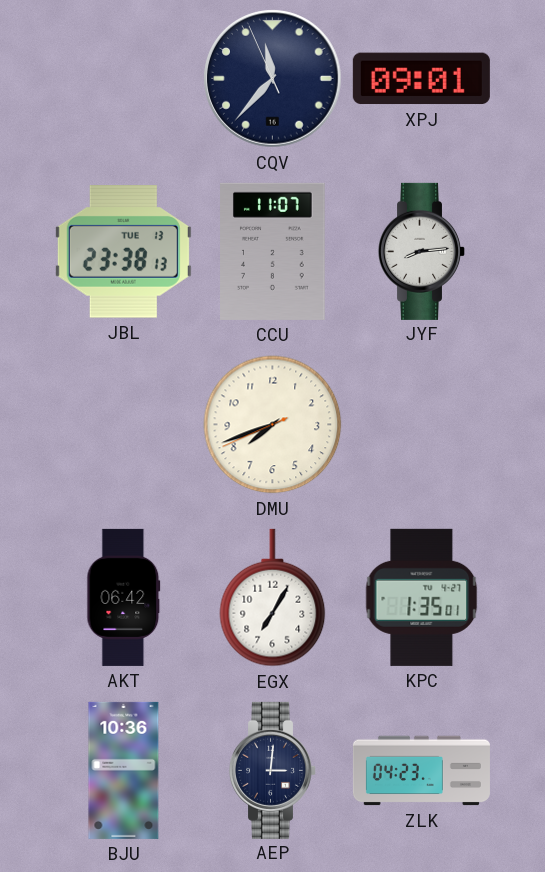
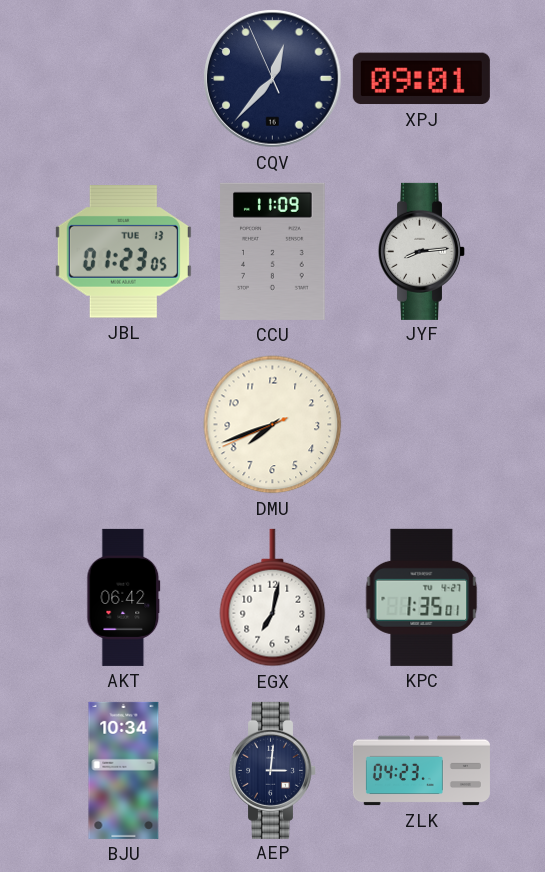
CQV: 11:36 -> 12:36
JBL: 23:38 -> 01:23
CCU: 11:07 -> 11:09
EGX: 7:05 -> 7:02
BJU: 10:36 -> 10:34
